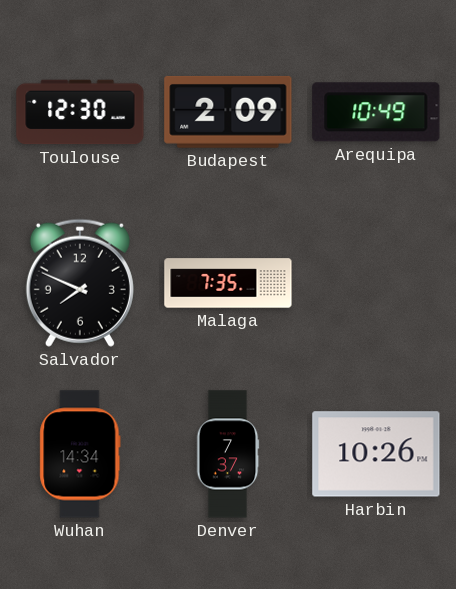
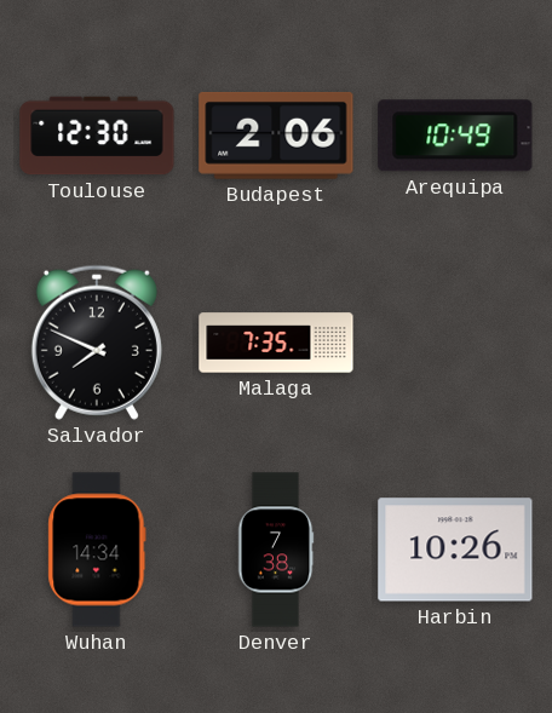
Budapest: 2:09 -> 2:06
Denver: 7:37 -> 7:38
